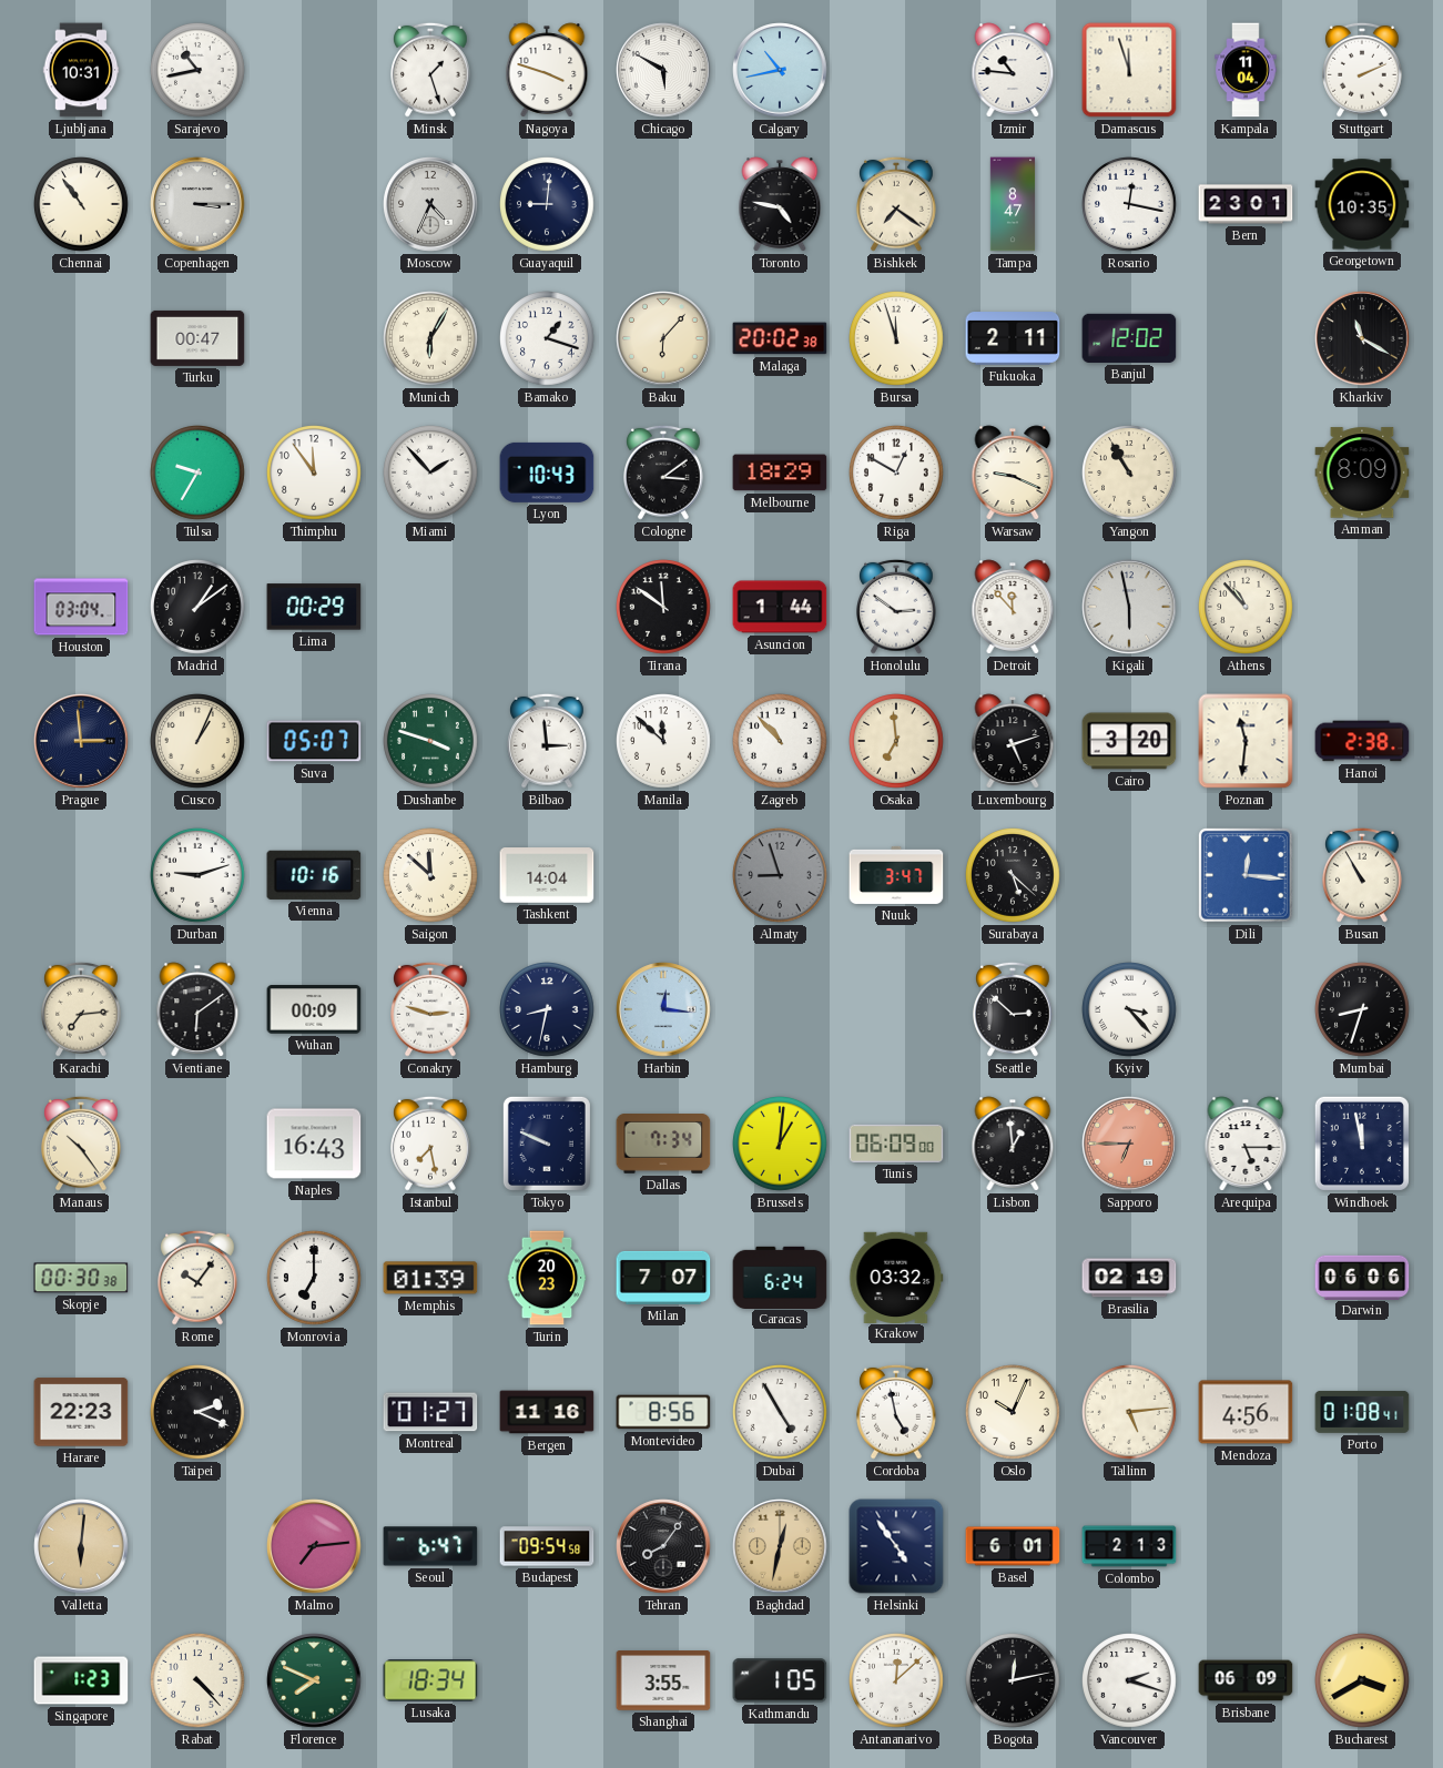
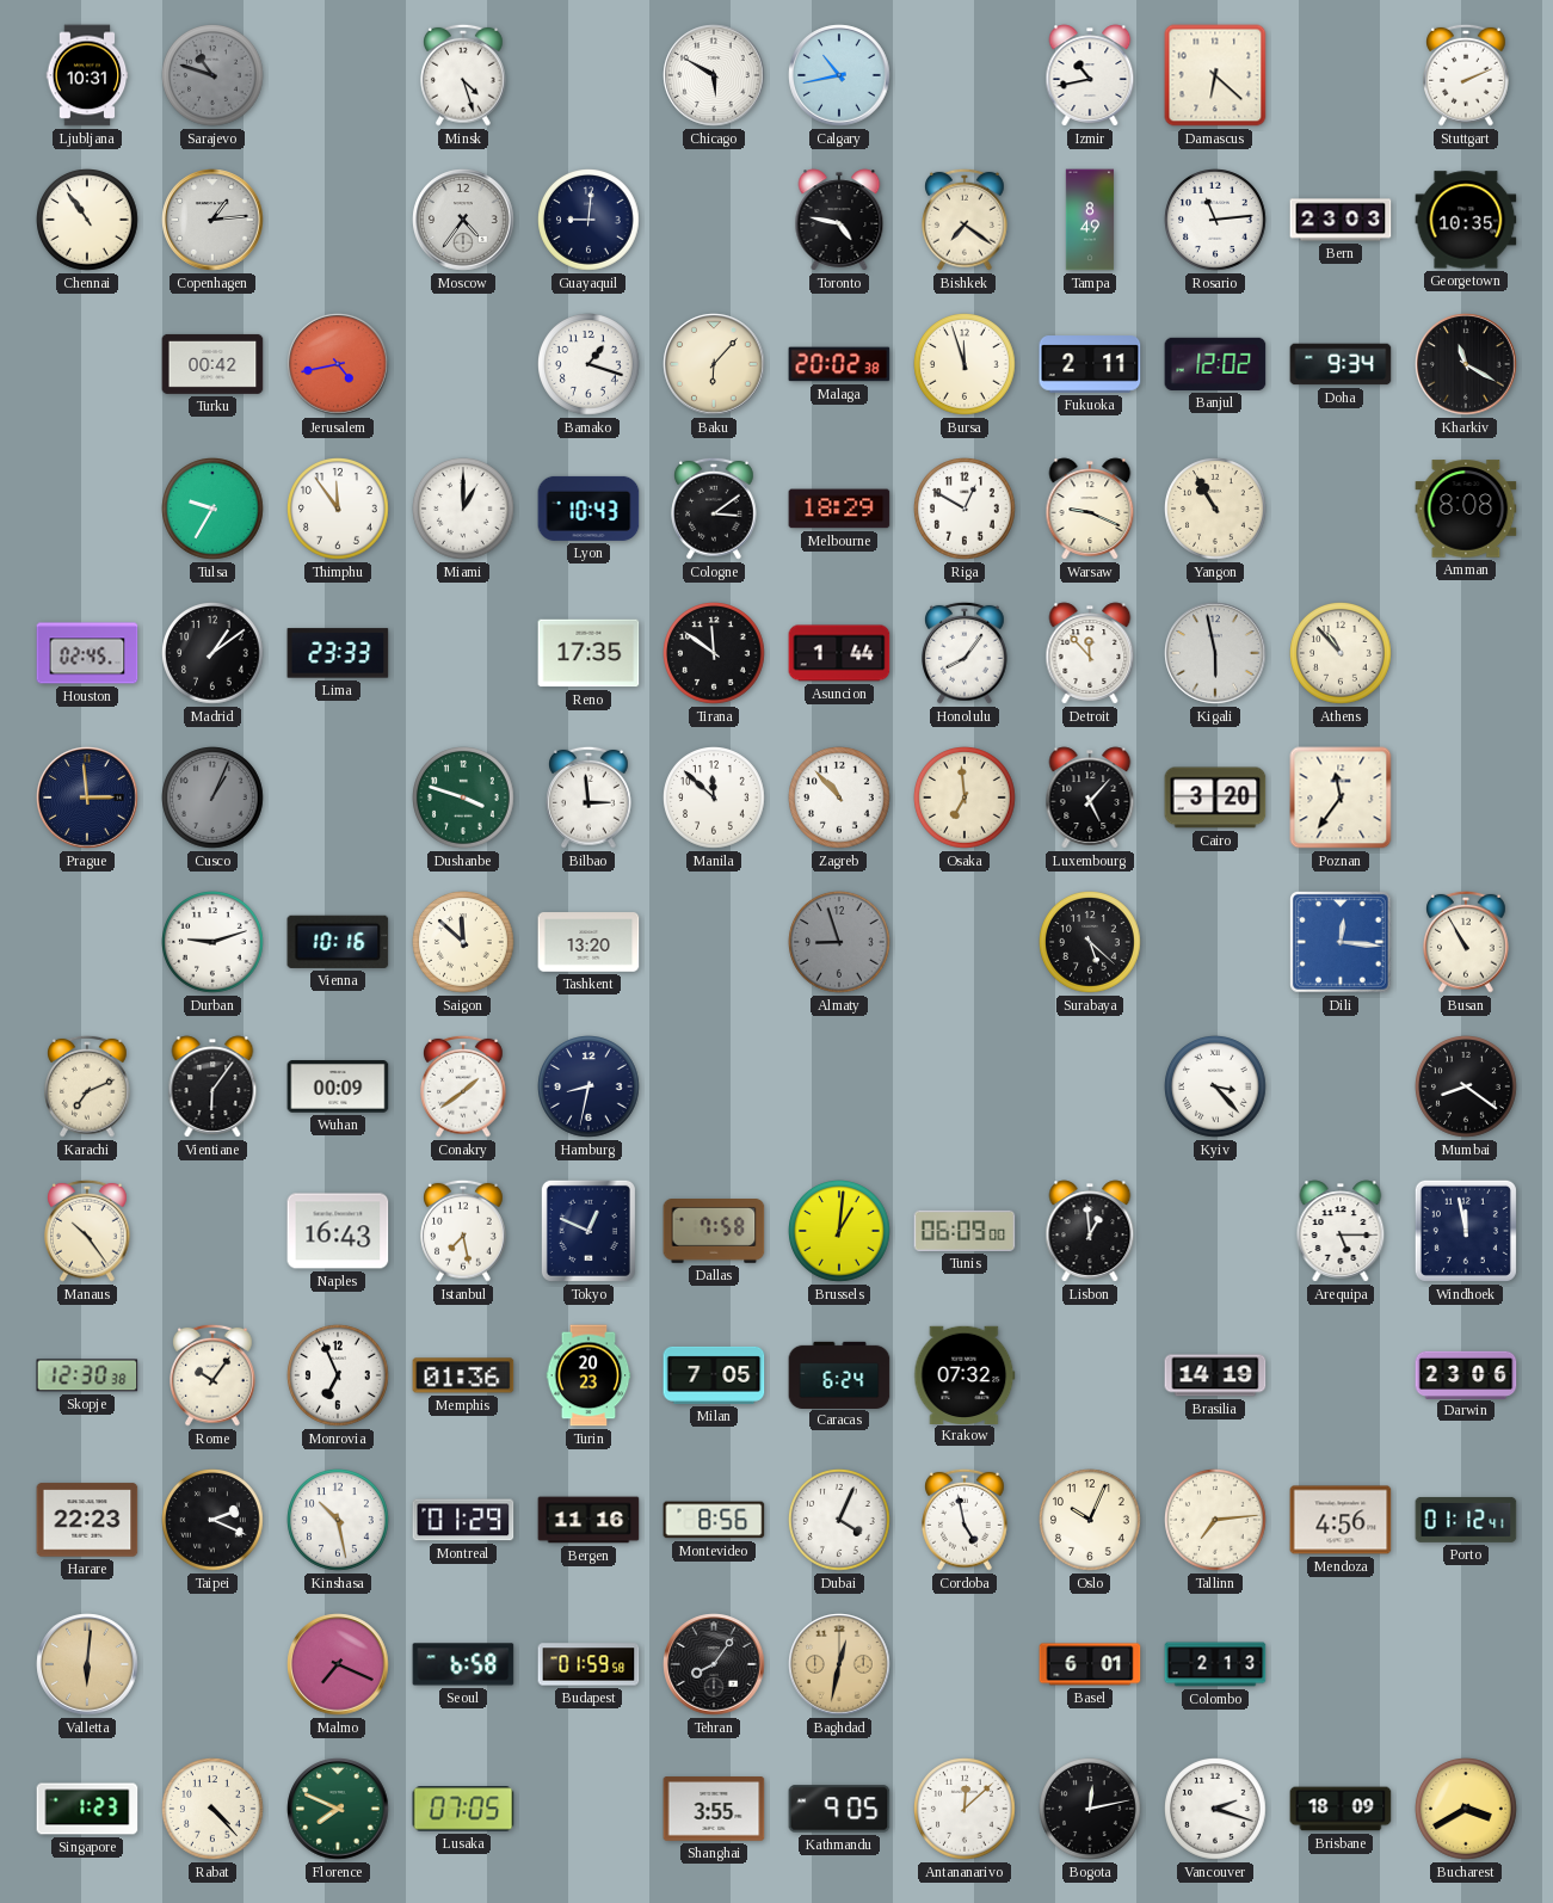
Sarajevo: 10:43 -> 10:48
Sarajevo dial: white -> grey
Minsk: 1:27 -> 4:27
Nagoya: 3:48 -> none
Izmir: 10:46 -> 10:43
Damascus: 11:57 -> 6:22
Kampala: 11:04 -> none
Copenhagen: 3:15 -> 1:14
Moscow: 4:34 -> 4:36
Tampa: 8:47 -> 8:49
Rosario: 12:17 -> 11:14
Bern: 23:01 -> 23:03
Turku: 00:47 -> 00:42
Jerusalem: none -> 4:43
Munich: 6:05 -> none
Doha: none -> 9:34
Miami: 1:53 -> 1:00
Amman: 8:09 -> 8:08
Houston: 03:04 -> 02:45
Lima: 00:29 -> 23:33
Reno: none -> 17:35
Honolulu: 2:51 -> 8:06
Cusco dial: cream -> grey
Suva: 05:07 -> none
Luxembourg: 5:12 -> 5:07
Poznan: 11:31 -> 11:36
Hanoi: 2:38 -> none
Tashkent: 14:04 -> 13:20
Nuuk: 3:47 -> none
Karachi: 7:14 -> 7:11
Vientiane: 6:09 -> 6:06
Conakry: 2:48 -> 1:39
Harbin: 12:16 -> none
Seattle: 2:52 -> none
Mumbai: 8:33 -> 8:21
Tokyo: 9:49 -> 12:49
Dallas: 7:34 -> 7:58
Sapporo: 6:45 -> none
Skopje: 00:30 -> 12:30
Monrovia: 7:00 -> 6:56
Memphis: 01:39 -> 01:36
Milan: 7:07 -> 7:05
Krakow: 03:32 -> 07:32
Brasilia: 02:19 -> 14:19
Darwin: 06:06 -> 23:06
Kinshasa: none -> 10:28
Montreal: 01:27 -> 01:29
Dubai: 4:55 -> 4:04
Tallinn: 5:14 -> 7:14
Porto: 01:08 -> 01:12
Malmo: 7:14 -> 7:19
Seoul: 6:47 -> 6:58
Budapest: 09:54 -> 01:59
Helsinki: 4:54 -> none
Lusaka: 18:34 -> 07:05
Kathmandu: 1:05 -> 9:05
Brisbane: 06:09 -> 18:09
